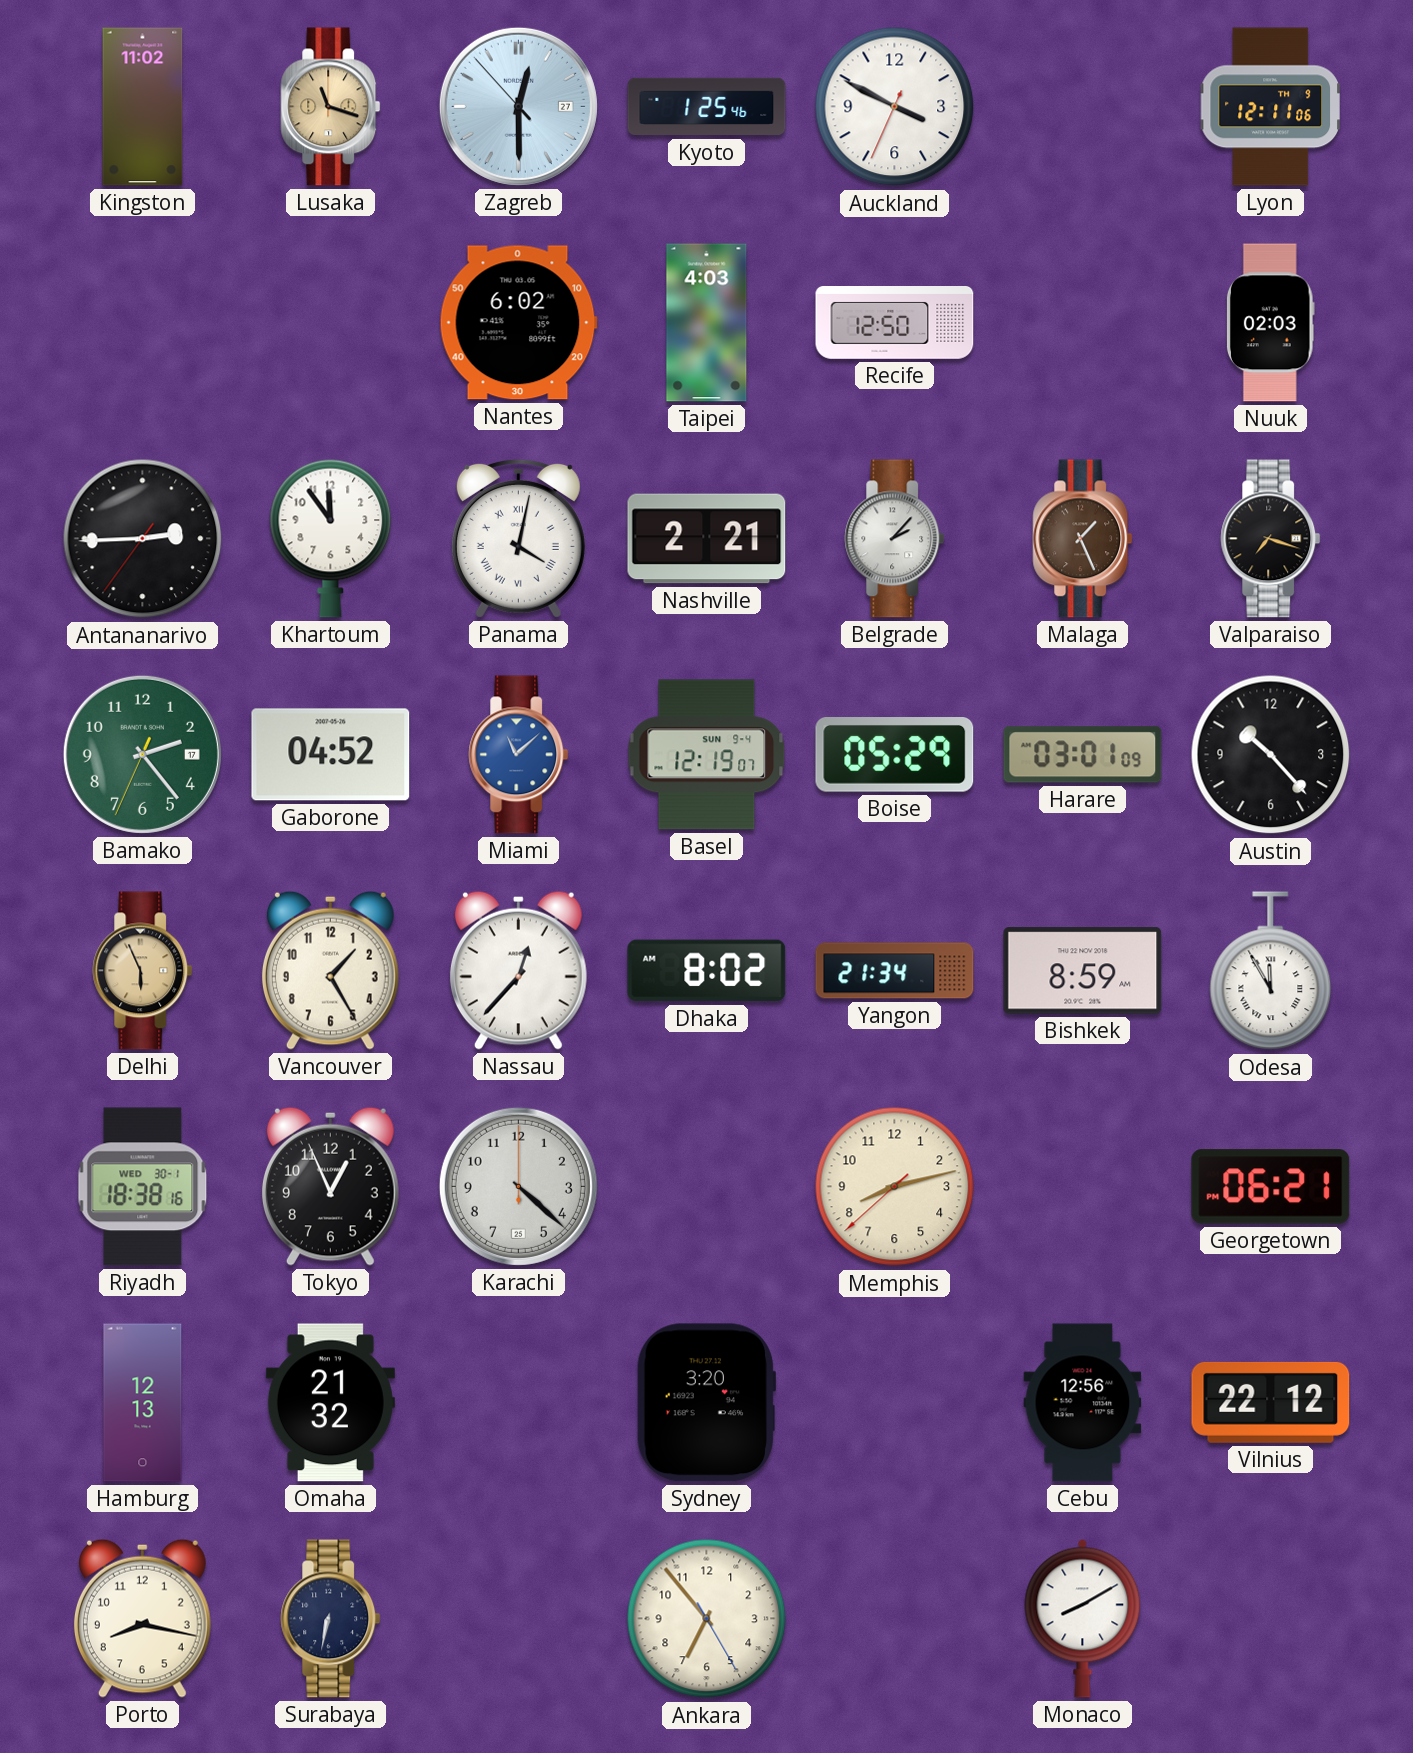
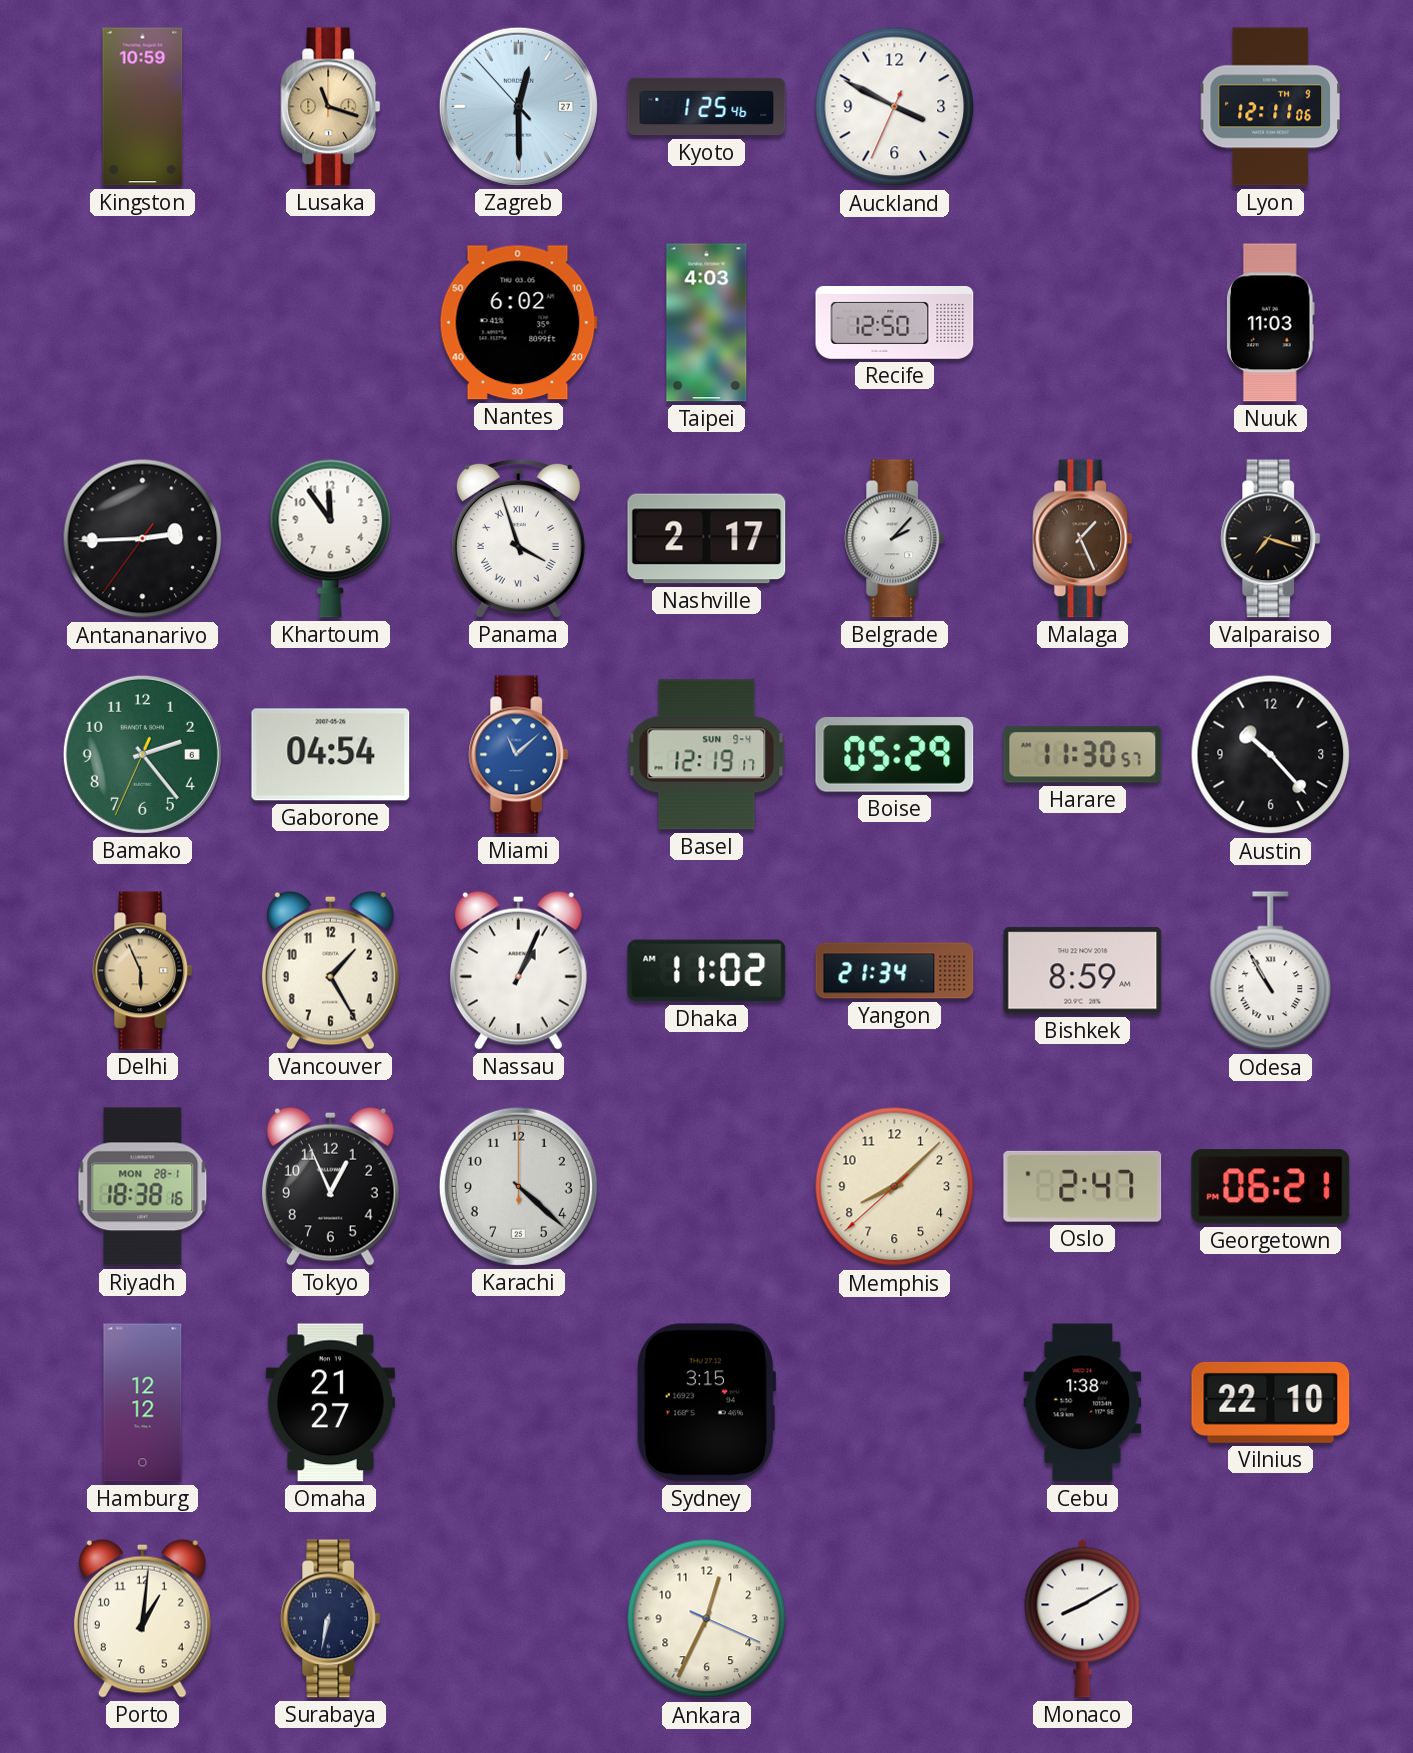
Kingston: 11:02 -> 10:59
Nuuk: 02:03 -> 11:03
Panama: 4:02 -> 3:57
Nashville: 2:21 -> 2:17
Bamako date: 17 -> 6
Gaborone: 04:52 -> 04:54
Basel: 12:19:07 -> 12:19:17
Harare: 03:01 -> 11:30
Nassau: 12:37 -> 1:04
Dhaka: 8:02 -> 11:02
Odesa: 11:55 -> 10:55
Riyadh date: WED 30-1 -> MON 28-1
Memphis: 8:12 -> 8:07
Oslo: none -> 2:47
Hamburg: 12:13 -> 12:12
Omaha: 21:32 -> 21:27
Sydney: 3:20 -> 3:15
Cebu: 12:56 -> 1:38
Vilnius: 22:12 -> 22:10
Porto: 8:17 -> 1:01
Ankara: 6:53 -> 12:34
